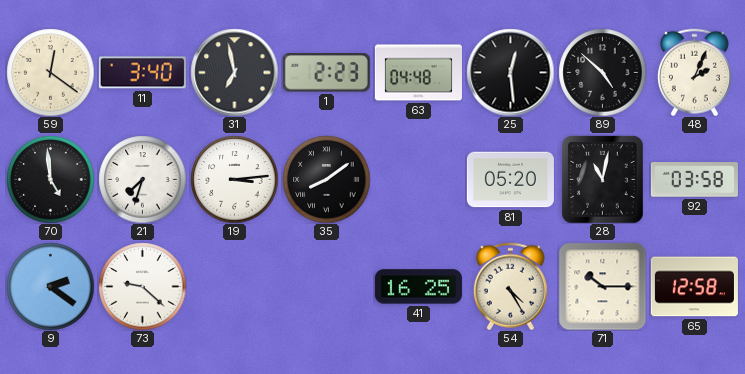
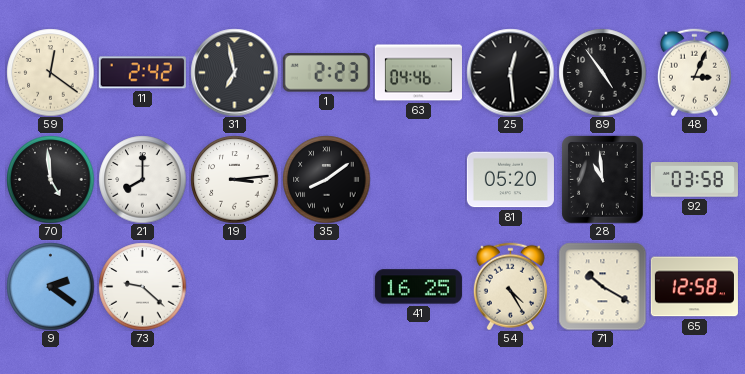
11: 3:40 -> 2:42
63: 04:48 -> 04:46
89: 4:52 -> 4:54
48: 2:04 -> 3:04
21: 7:33 -> 8:00
28: 11:02 -> 10:59
71: 10:15 -> 10:20
